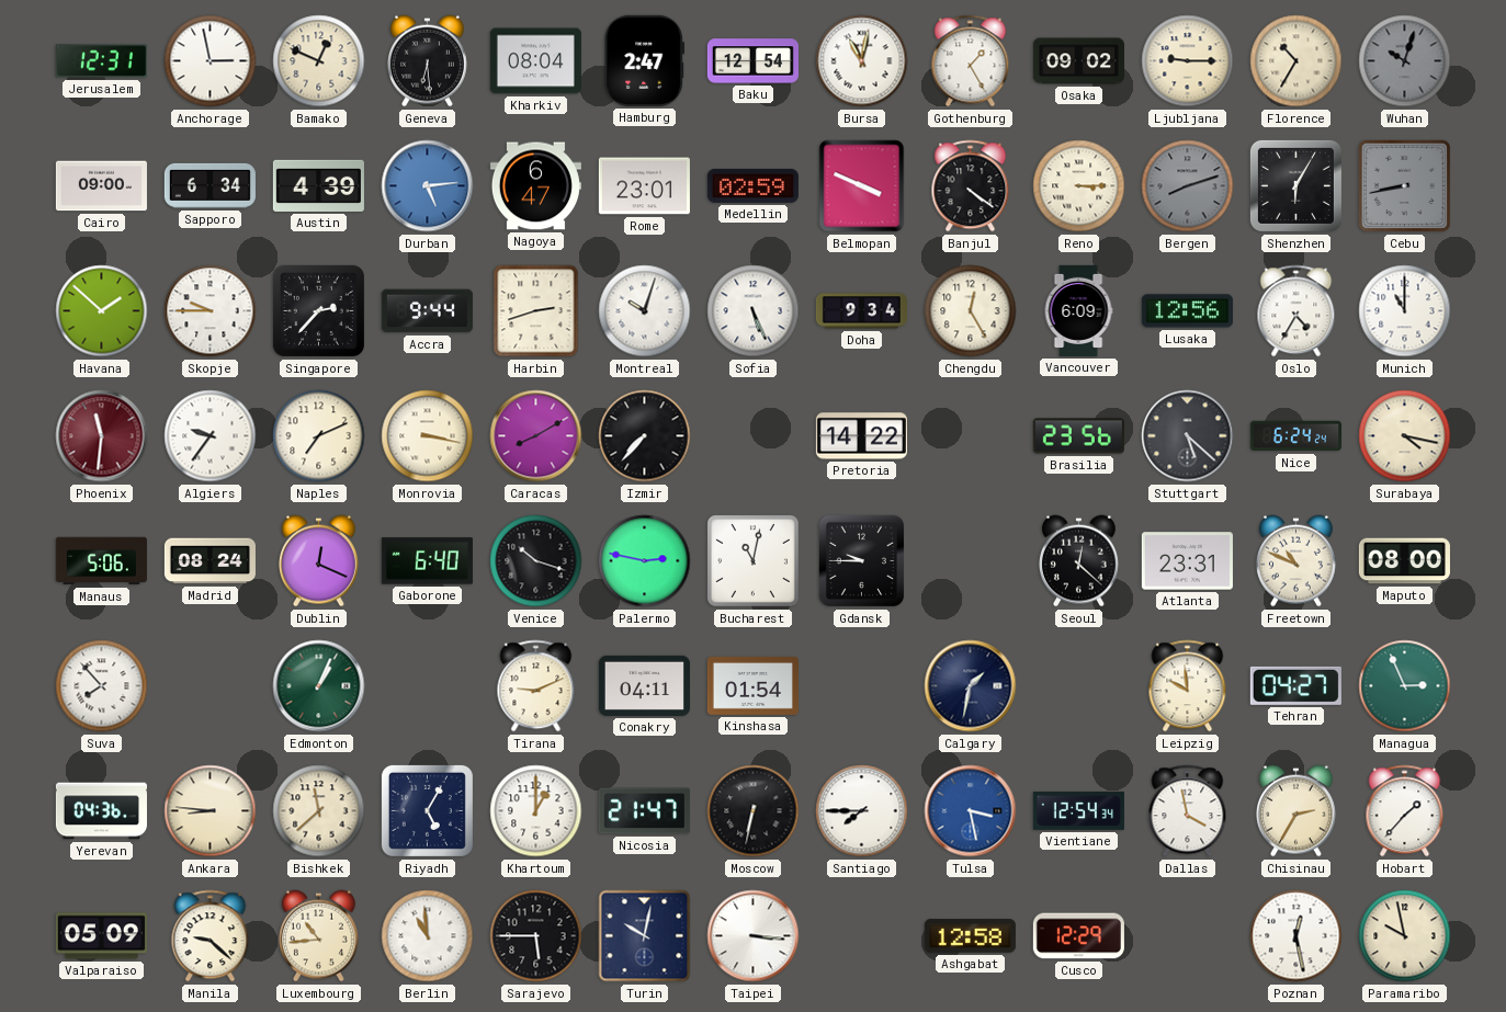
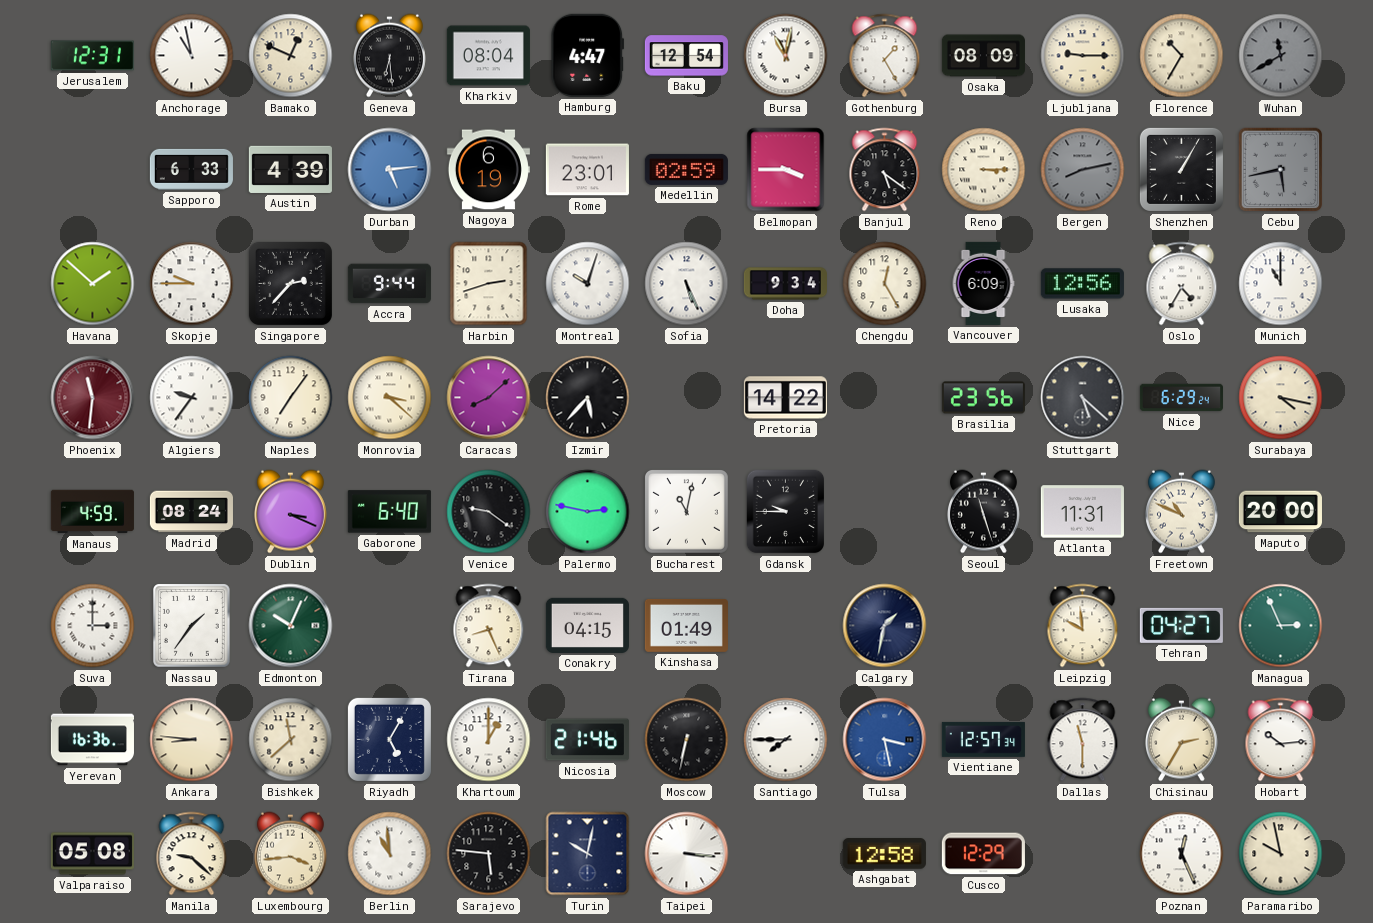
Anchorage: 2:58 -> 10:58
Hamburg: 2:47 -> 4:47
Osaka: 09:02 -> 08:09
Wuhan: 10:03 -> 11:40
Cairo: 09:00 -> none
Sapporo: 6:34 -> 6:33
Nagoya: 6:47 -> 6:19
Belmopan: 3:49 -> 3:45
Banjul: 4:21 -> 5:21
Bergen: 8:12 -> 8:13
Shenzhen: 6:05 -> 1:05
Cebu: 8:43 -> 5:43
Naples: 7:11 -> 7:06
Monrovia: 3:17 -> 3:22
Caracas: 8:10 -> 8:08
Izmir: 7:37 -> 5:37
Nice: 6:24 -> 6:29
Manaus: 5:06 -> 4:59
Dublin: 12:19 -> 3:19
Venice: 10:18 -> 9:21
Seoul: 12:22 -> 11:27
Atlanta: 23:31 -> 11:31
Maputo: 08:00 -> 20:00
Suva: 7:53 -> 3:00
Nassau: none -> 1:36
Edmonton: 1:04 -> 10:04
Tirana: 9:11 -> 8:26
Conakry: 04:11 -> 04:15
Kinshasa: 01:54 -> 01:49
Yerevan: 04:36 -> 16:36
Nicosia: 21:47 -> 21:46
Vientiane: 12:54 -> 12:57
Dallas: 3:58 -> 11:30
Hobart: 1:37 -> 10:14
Valparaiso: 05:09 -> 05:08
Luxembourg: 10:44 -> 3:44
Sarajevo: 5:45 -> 5:46
Poznan: 12:28 -> 12:26
